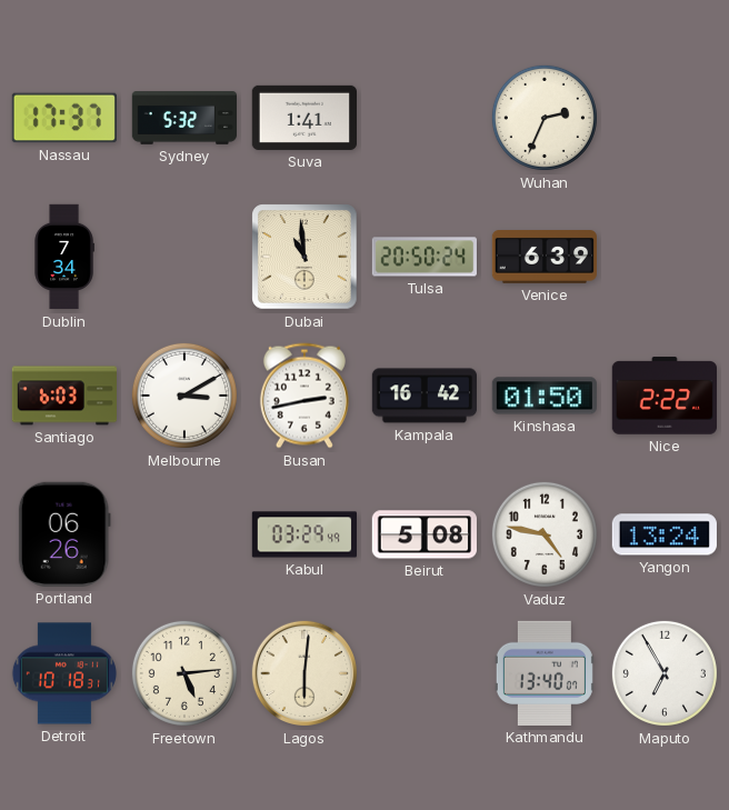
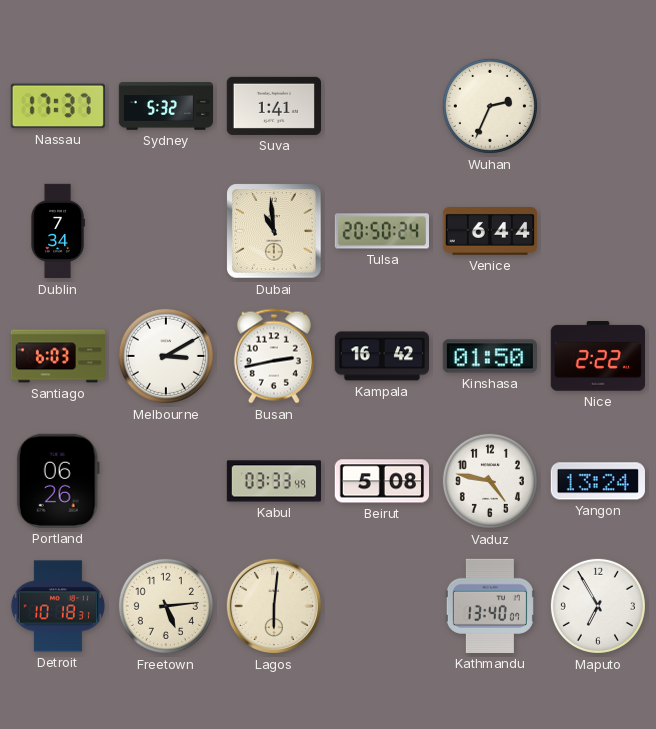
Venice: 6:39 -> 6:44
Kabul: 03:29 -> 03:33
